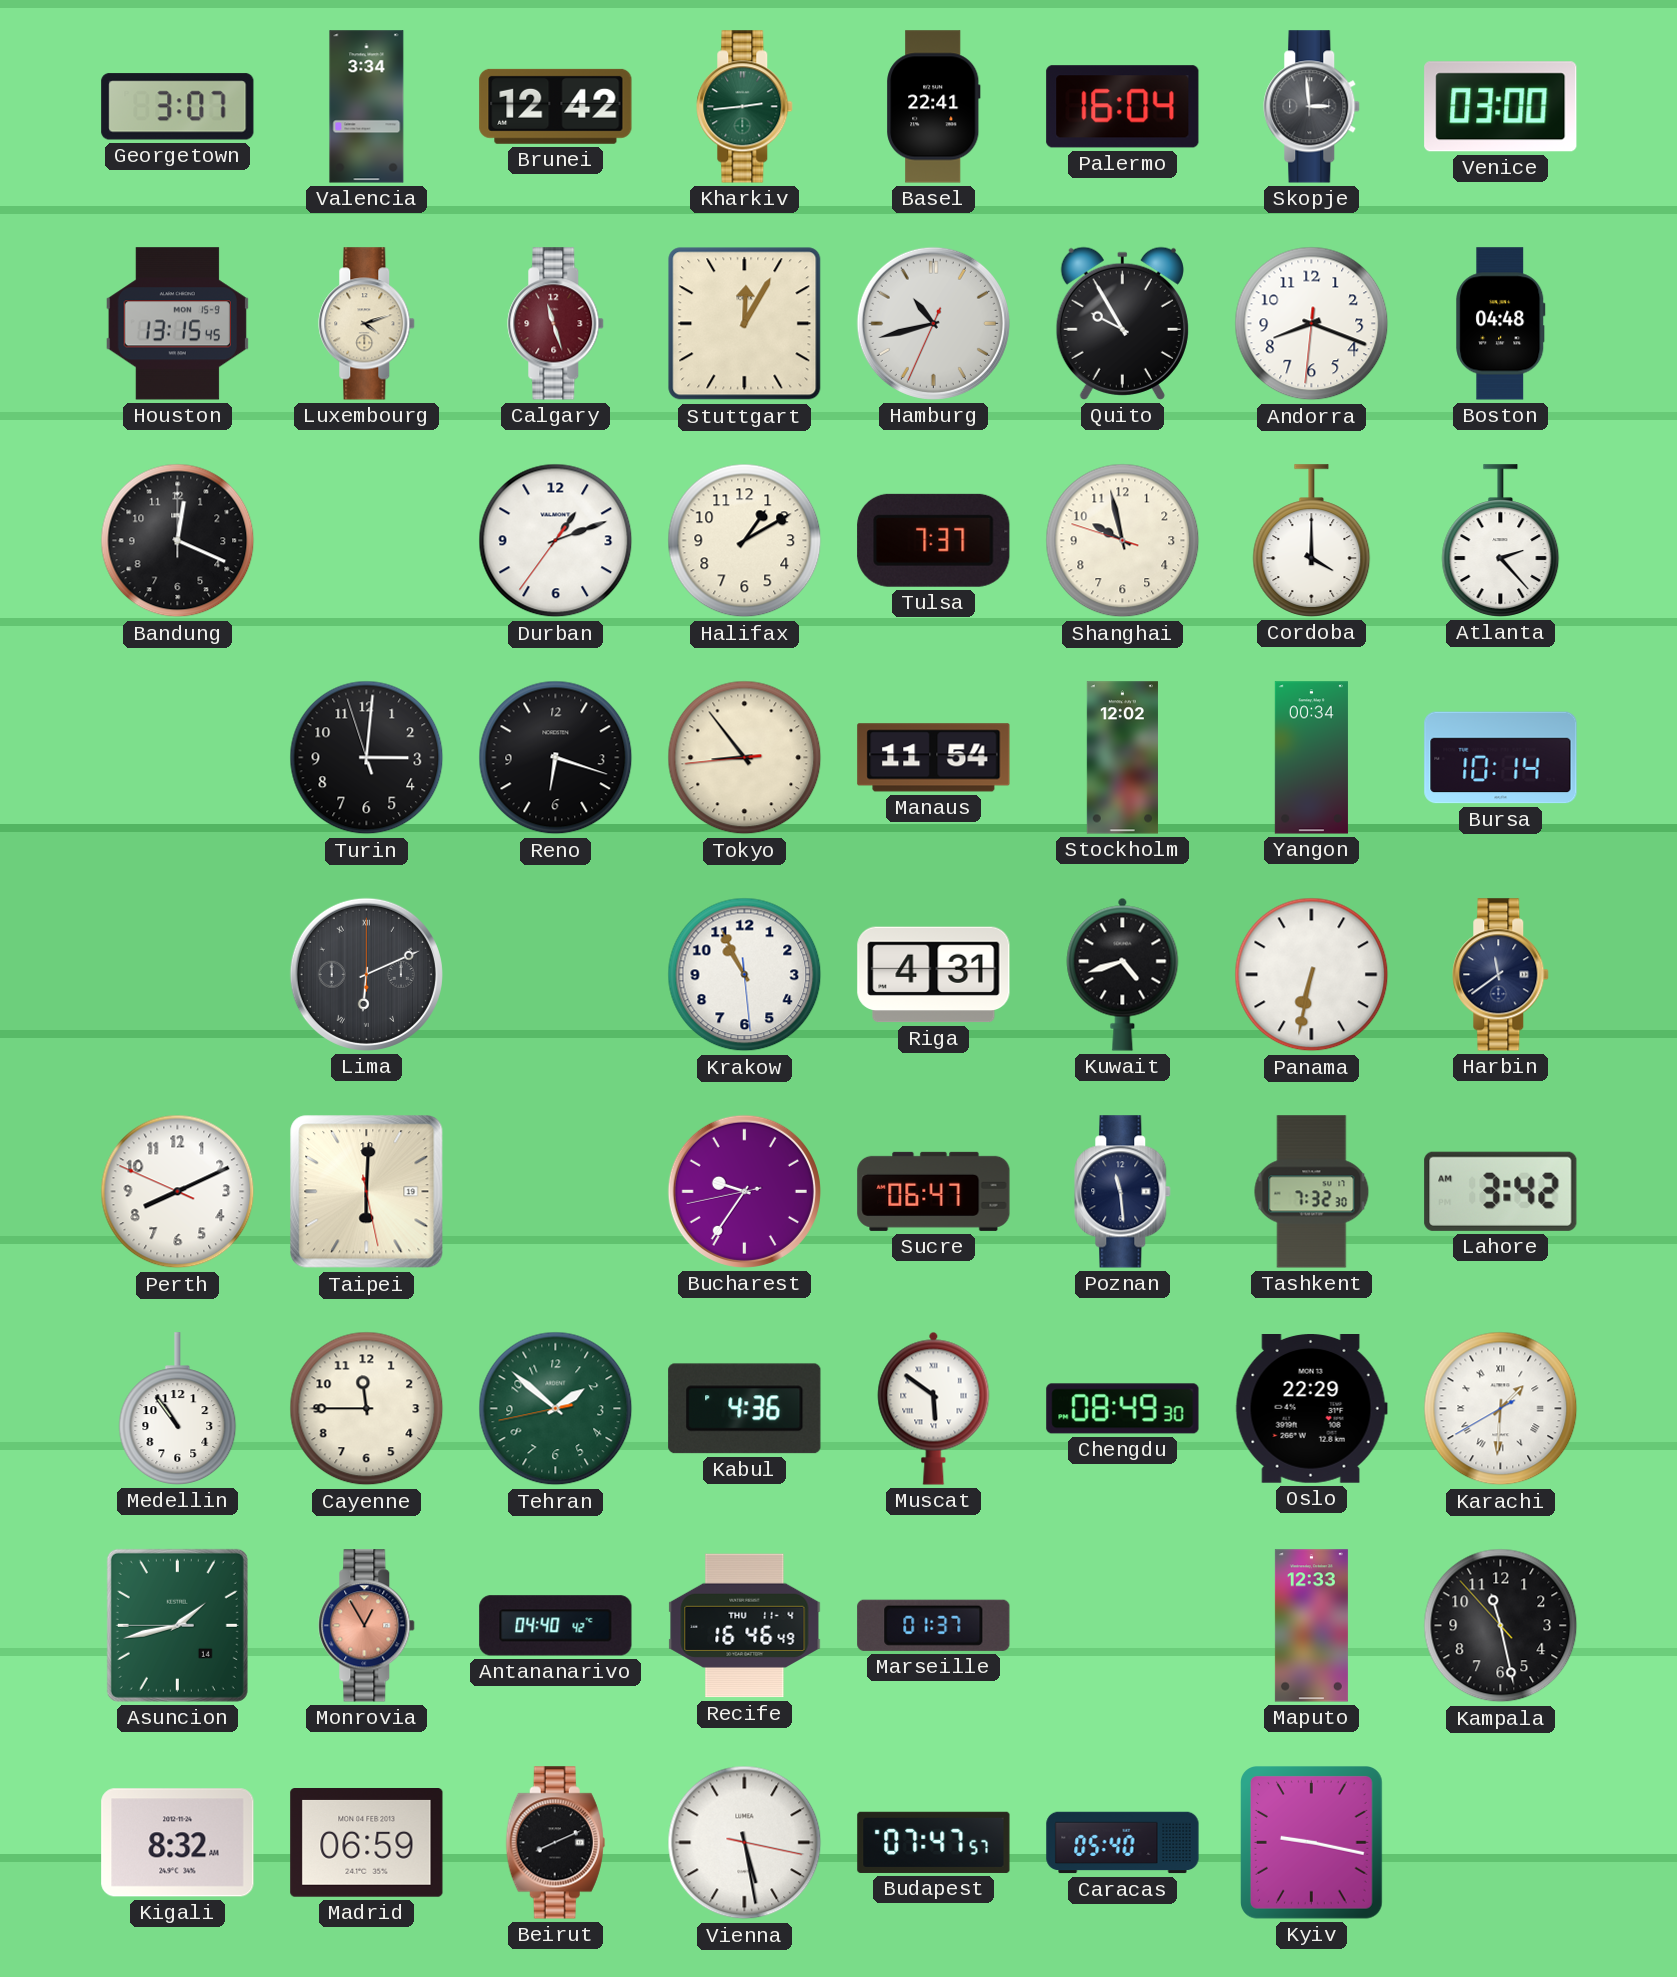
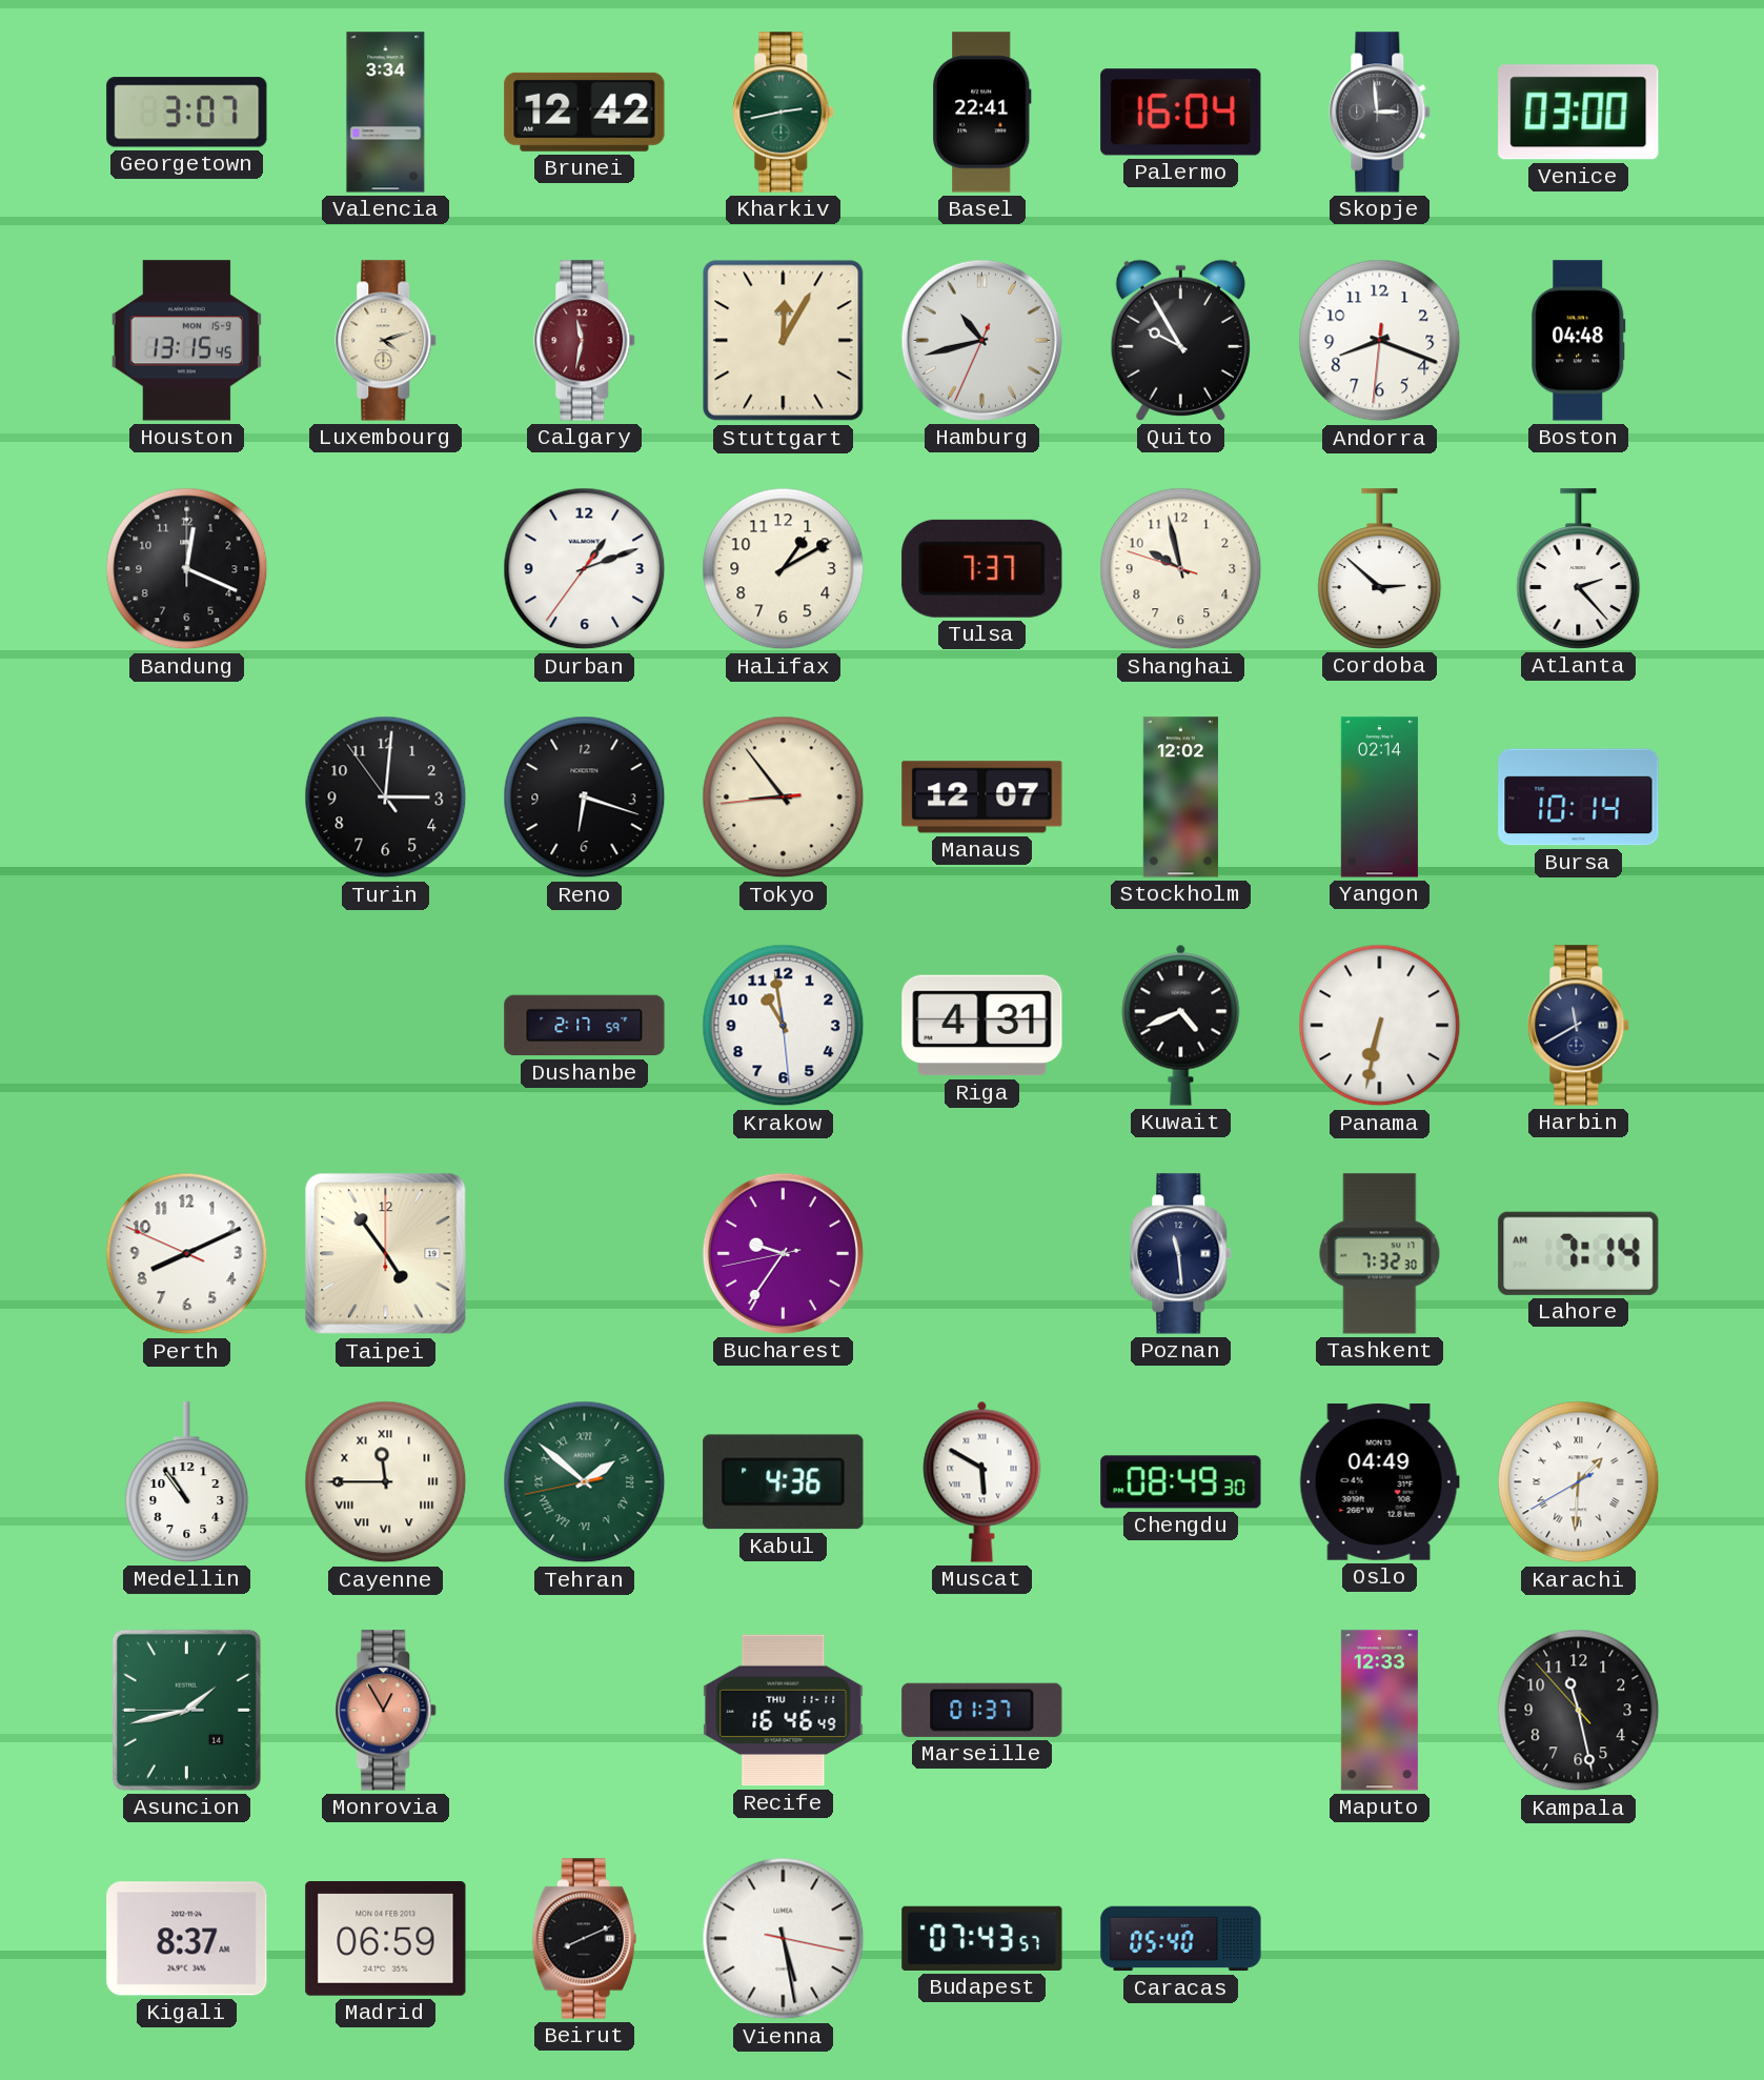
Kharkiv: 2:44 -> 2:43
Calgary: 11:27 -> 11:32
Cordoba: 4:00 -> 2:52
Turin: 3:00:57 -> 3:00:54
Manaus: 11:54 -> 12:07
Yangon: 00:34 -> 02:14
Lima: 6:11 -> none
Dushanbe: none -> 2:17
Krakow: 10:55 -> 10:58
Kuwait: 4:42 -> 4:41
Harbin: 11:39 -> 11:40
Taipei: 6:00 -> 4:54
Sucre: 06:47 -> none
Lahore: 3:42 -> 7:14
Cayenne numerals: Arabic -> Roman
Tehran numerals: Arabic -> Roman
Muscat: 5:51 -> 5:50
Oslo: 22:29 -> 04:49
Antananarivo: 04:40 -> none
Recife date: THU 11-4 -> THU 11-11
Kigali: 8:32 -> 8:37
Budapest: 07:47 -> 07:43
Kyiv: 9:17 -> none
